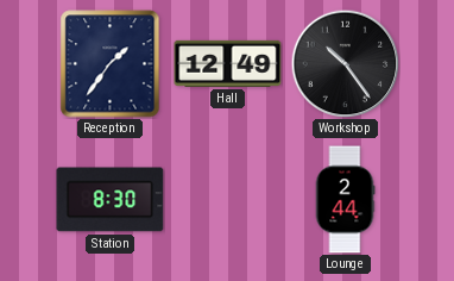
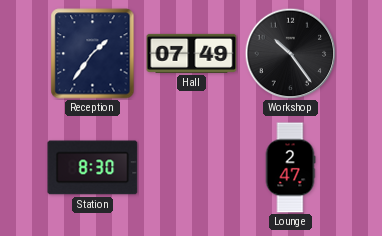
Hall: 12:49 -> 07:49
Lounge: 2:44 -> 2:47
